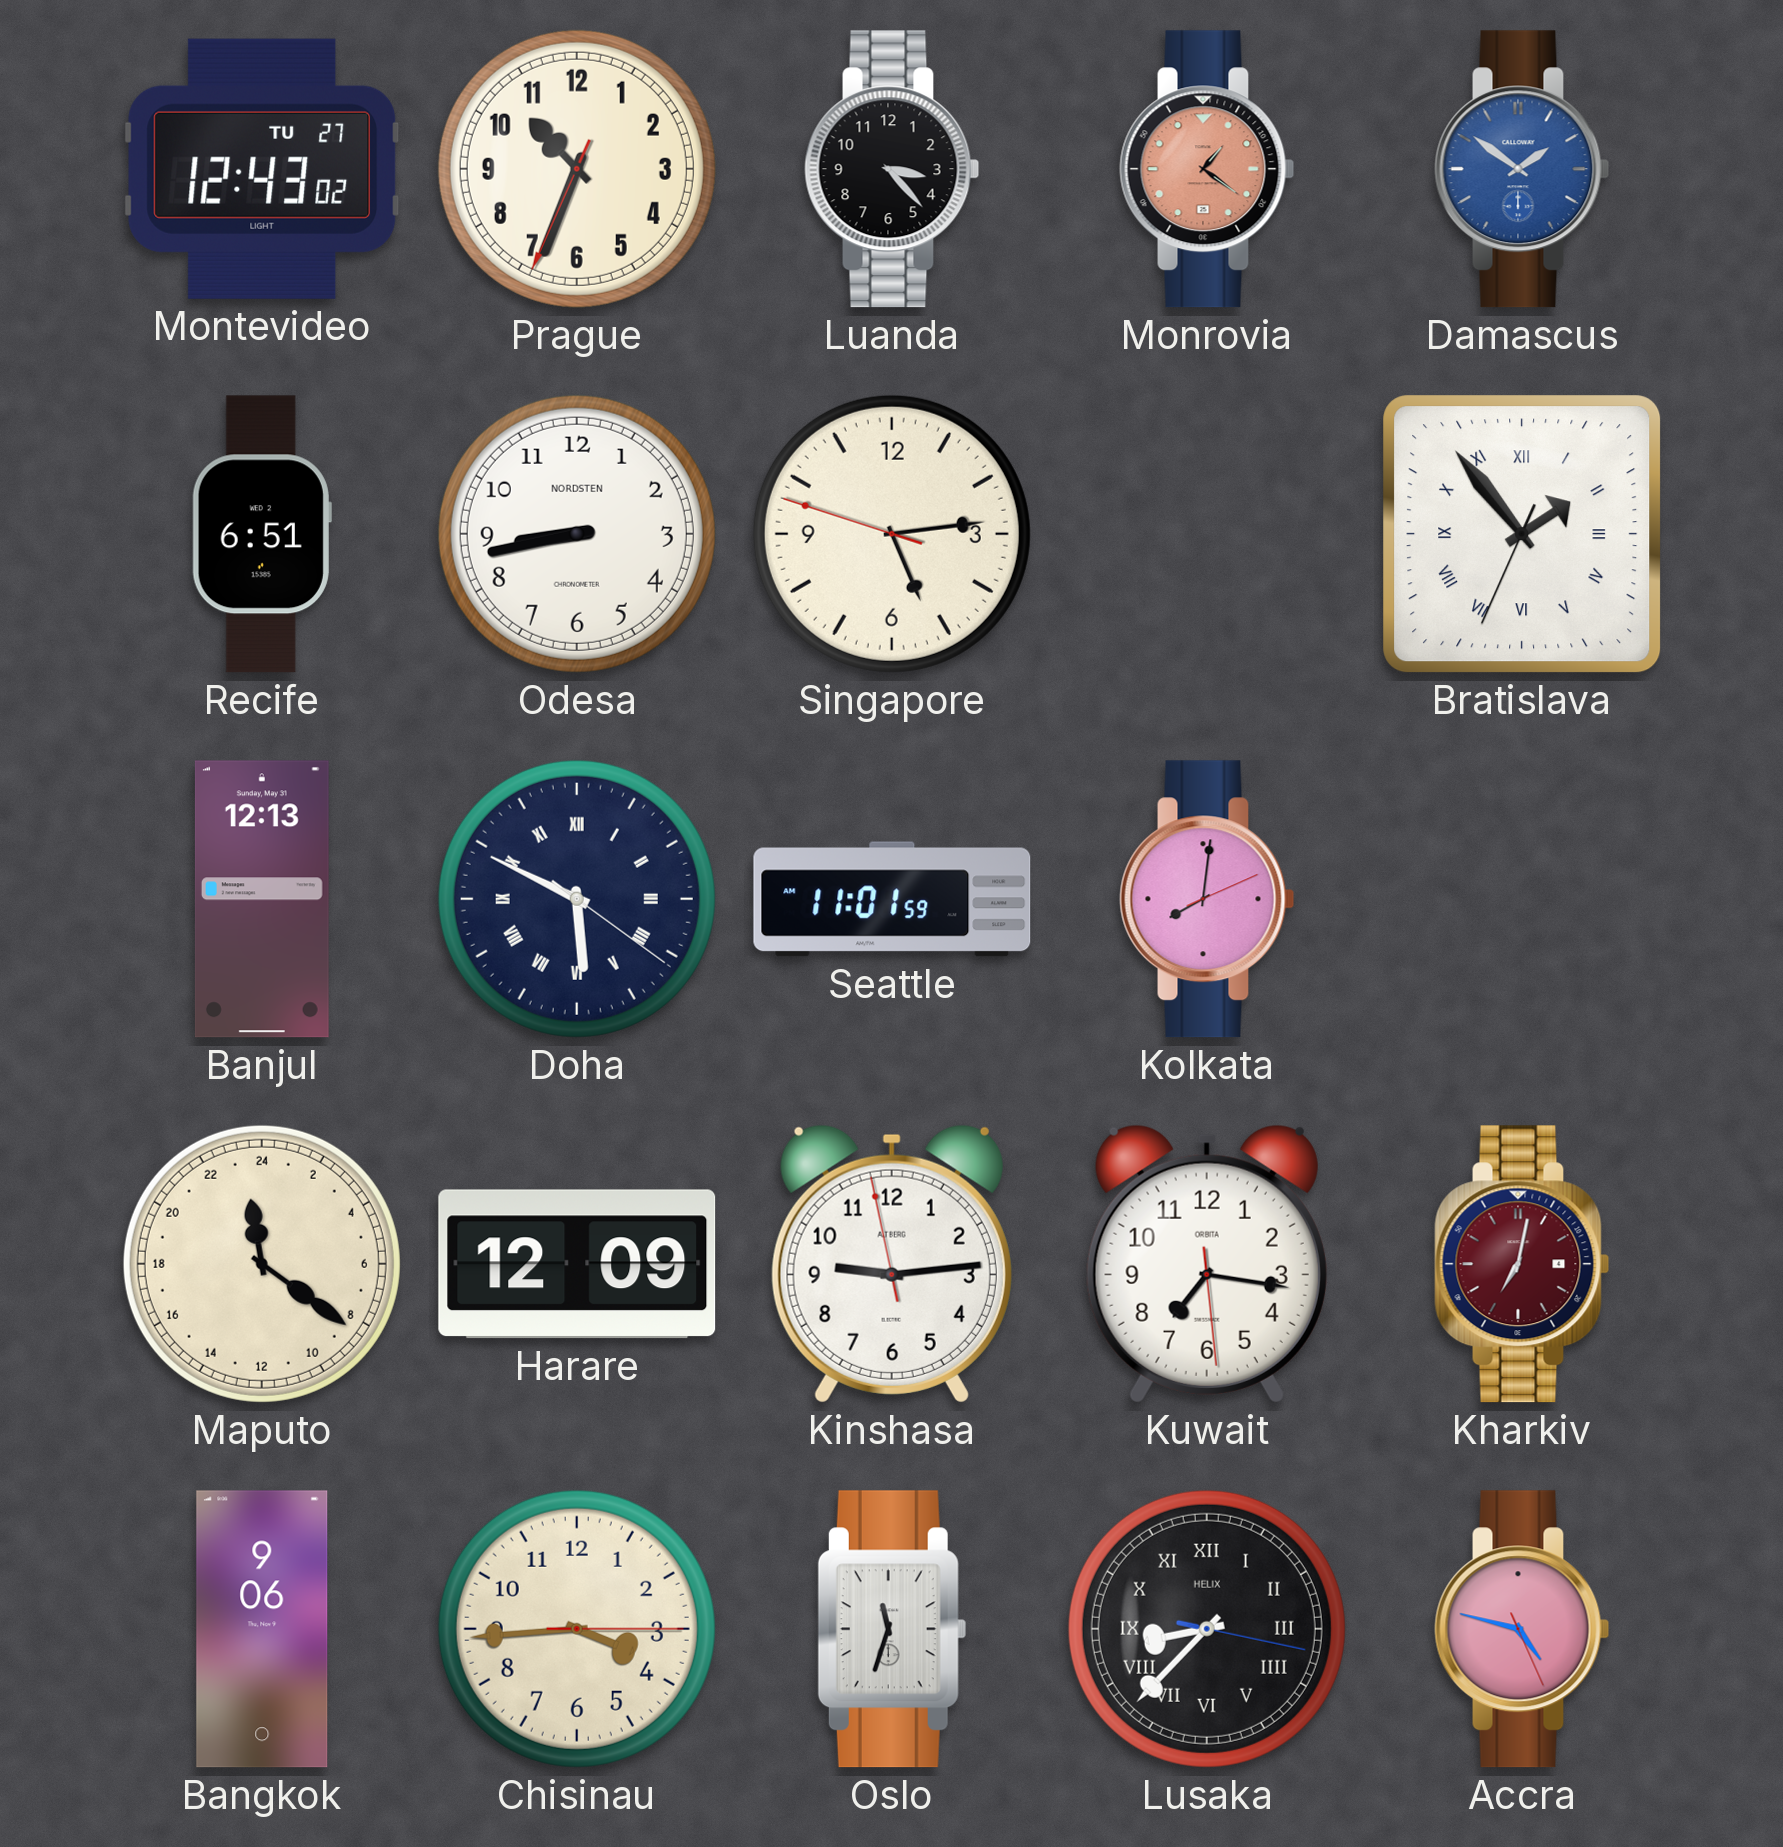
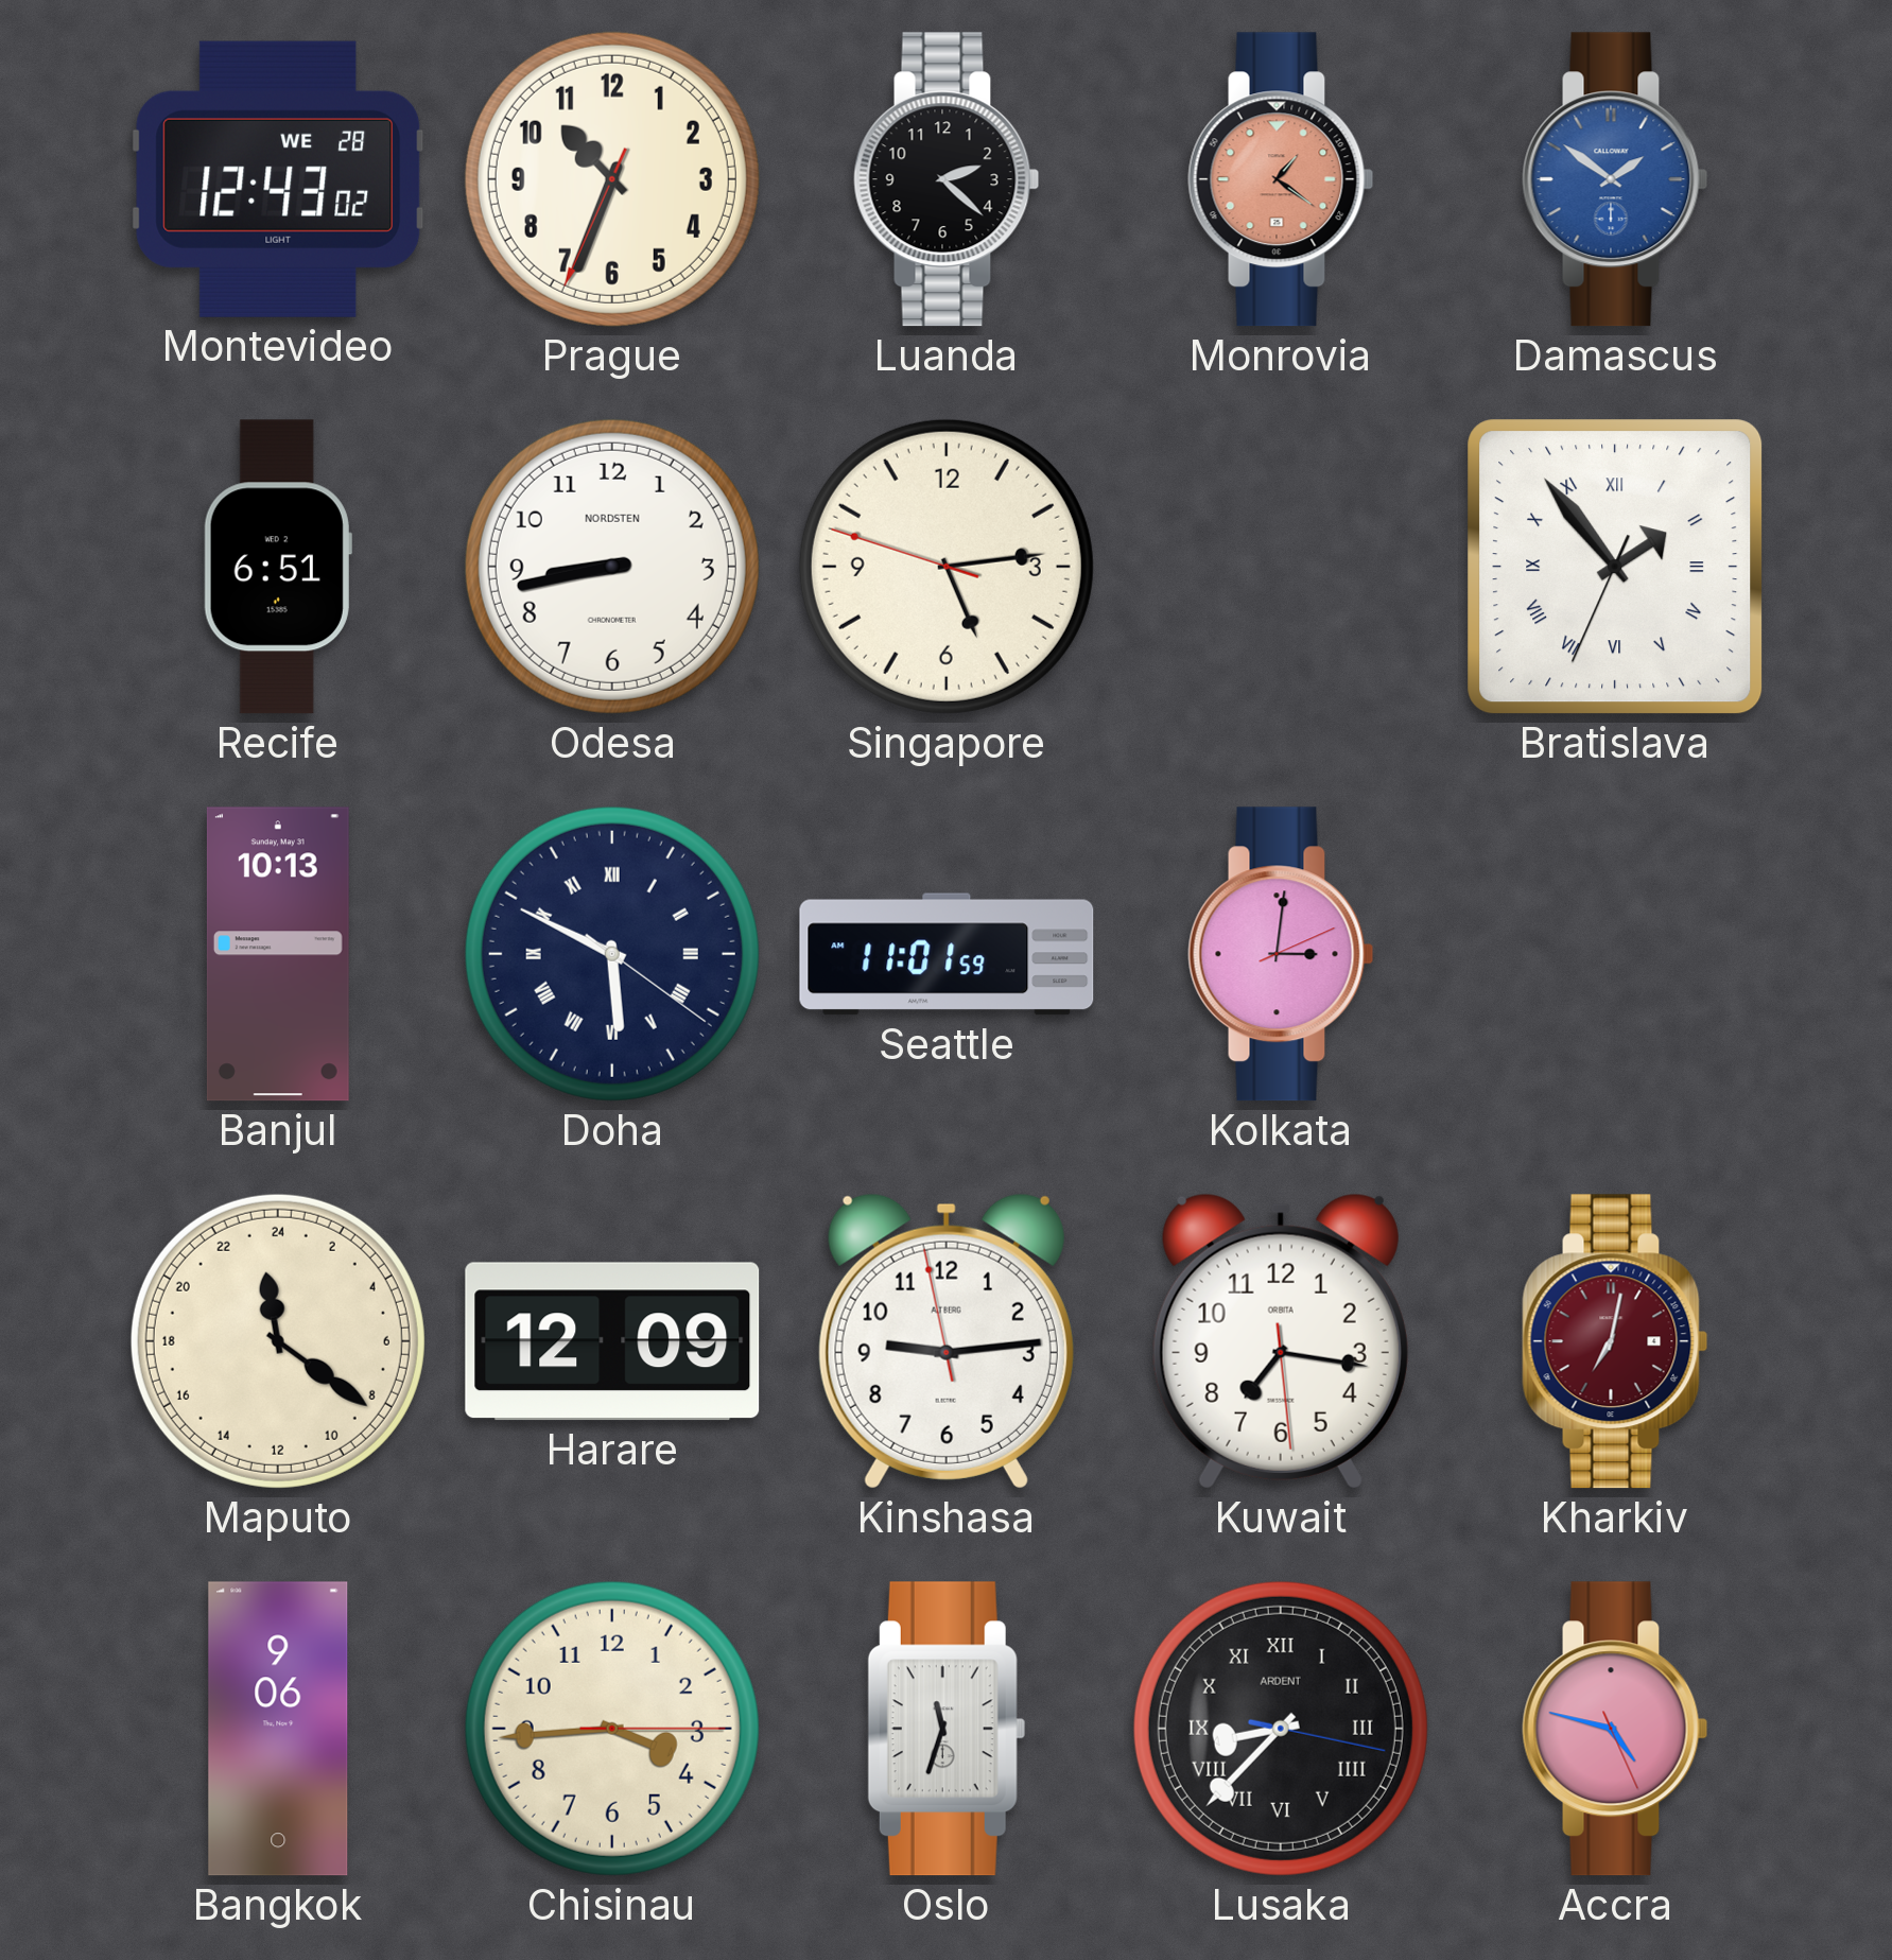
Montevideo date: TU 27 -> WE 28
Luanda: 3:23 -> 2:22
Banjul: 12:13 -> 10:13
Kolkata: 8:01 -> 3:01
Lusaka brand: HELIX -> ARDENT
